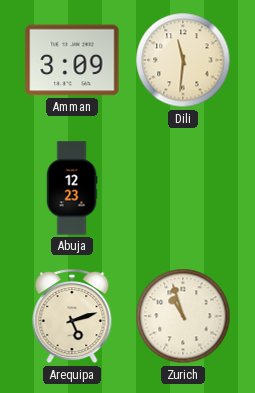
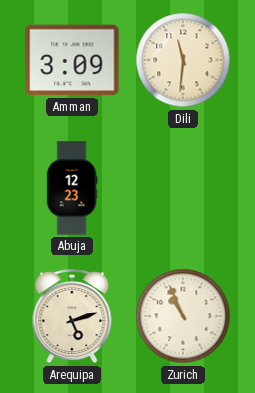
Zurich: 10:57 -> 10:56
